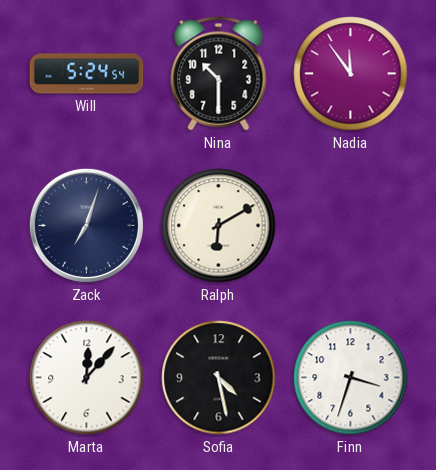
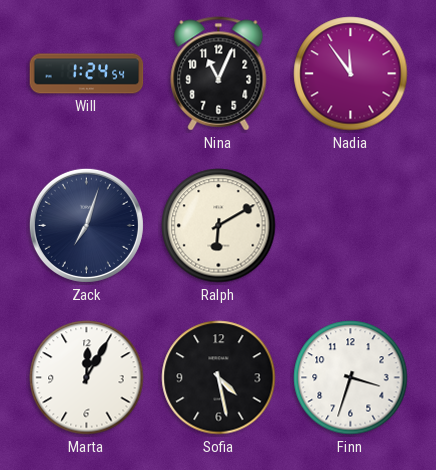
Will: 5:24 -> 1:24
Nina: 10:30 -> 11:04
Marta: 12:07 -> 12:05
